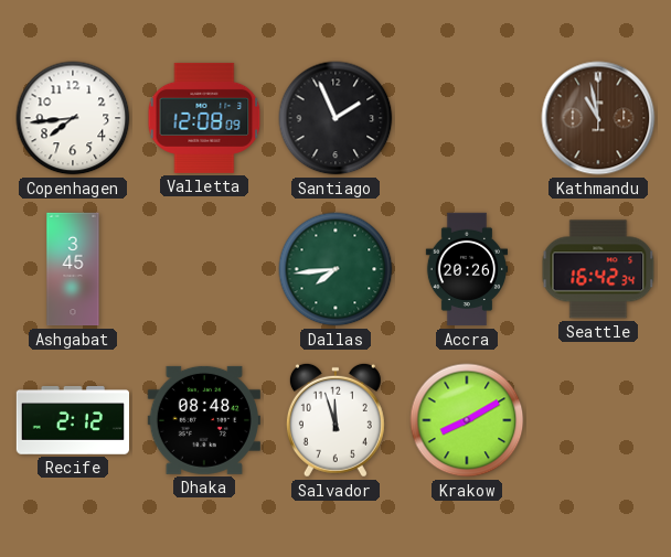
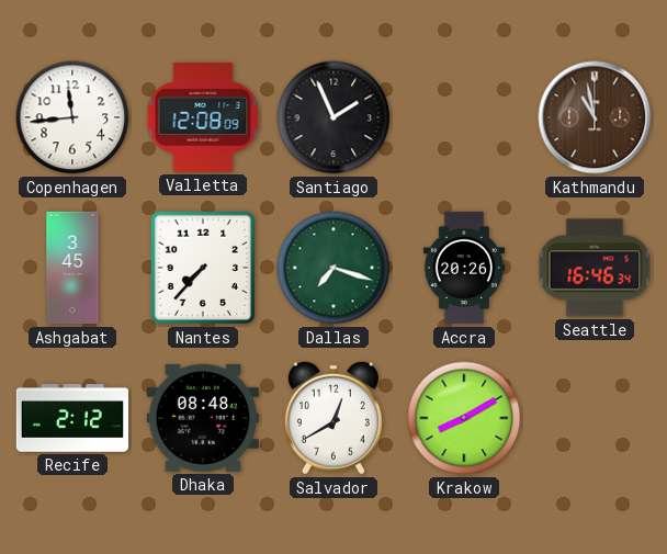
Copenhagen: 7:44 -> 11:44
Nantes: none -> 7:37
Dallas: 7:44 -> 7:18
Seattle: 16:42 -> 16:46
Salvador: 11:57 -> 12:40
